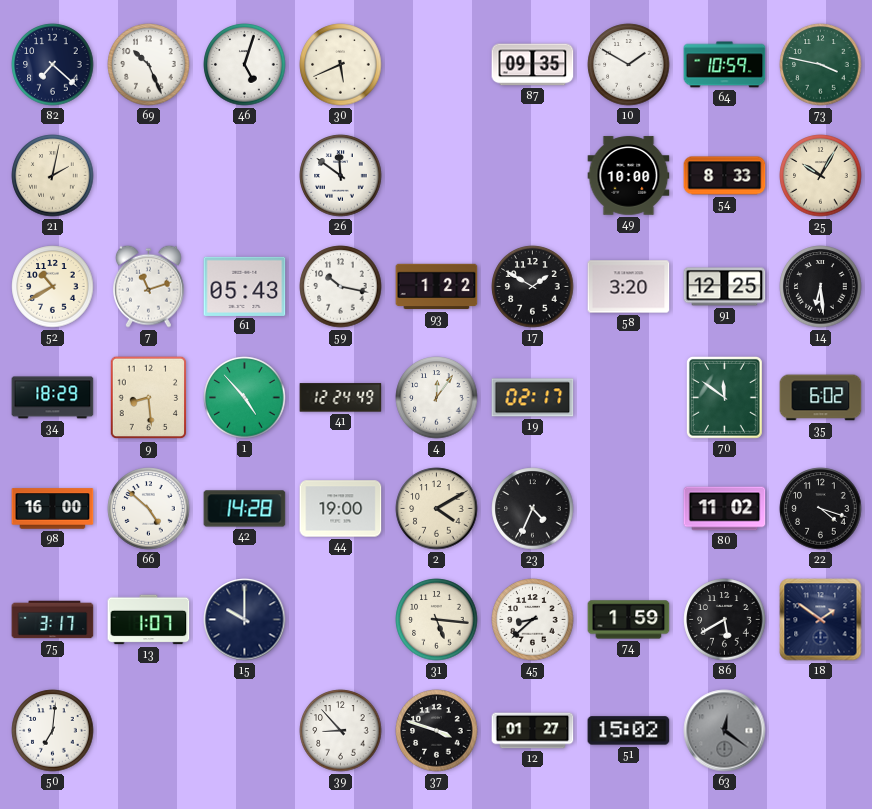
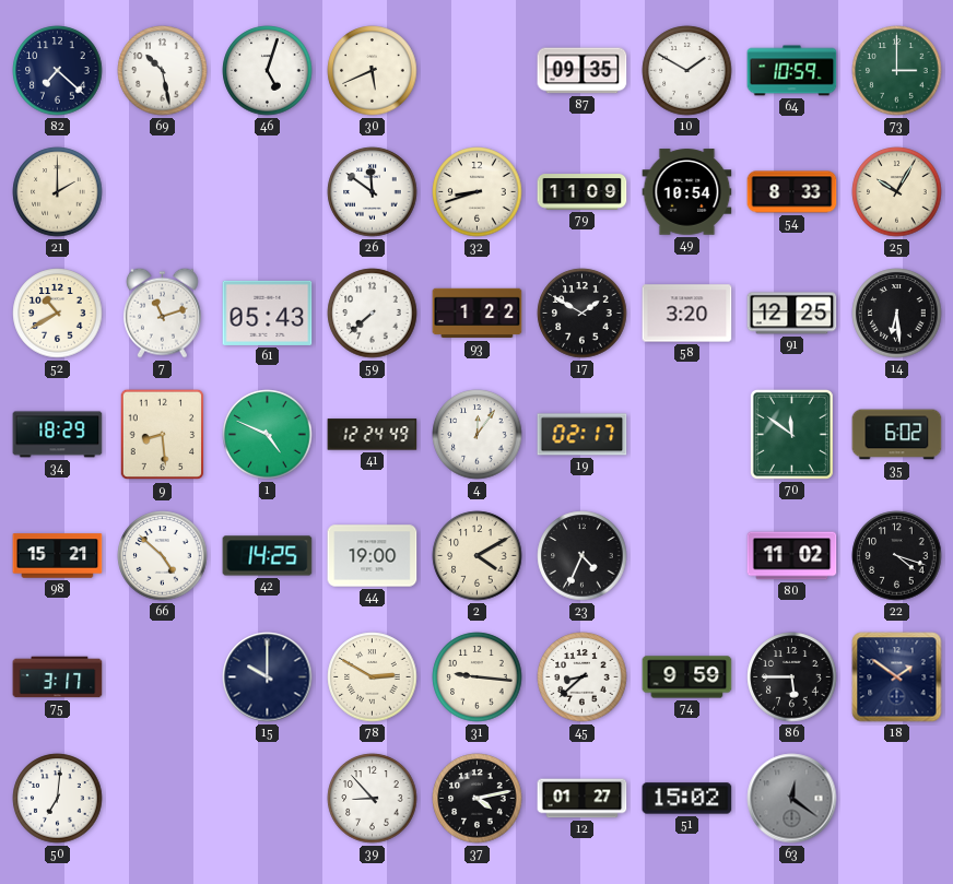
69: 10:26 -> 10:28
73: 3:47 -> 3:00
21: 2:02 -> 2:00
32: none -> 8:42
79: none -> 11:09
49: 10:00 -> 10:54
59: 10:17 -> 7:38
1: 4:53 -> 4:49
98: 16:00 -> 15:21
42: 14:28 -> 14:25
13: 1:07 -> none
78: none -> 2:50
31: 5:16 -> 9:16
74: 1:59 -> 9:59
86: 5:40 -> 5:45
37: 3:48 -> 4:13
